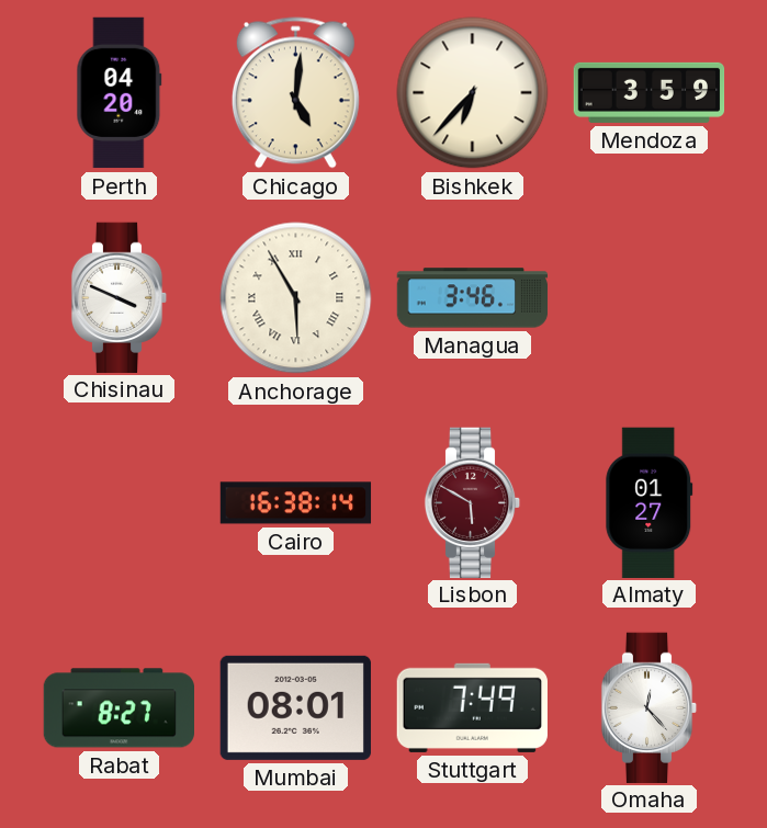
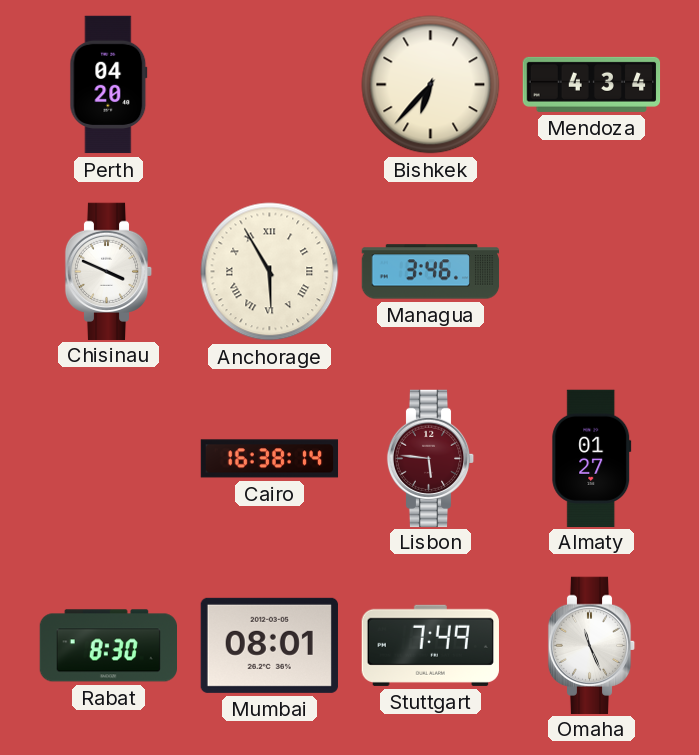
Chicago: 5:01 -> none
Mendoza: 3:59 -> 4:34
Lisbon: 5:50 -> 5:46
Rabat: 8:27 -> 8:30
Omaha: 12:23 -> 11:26
